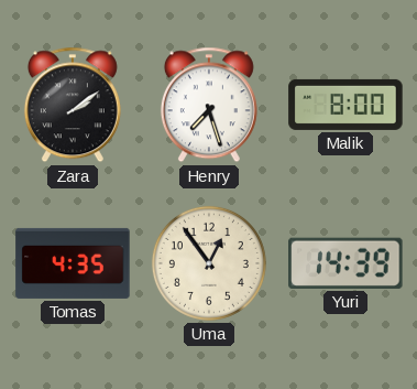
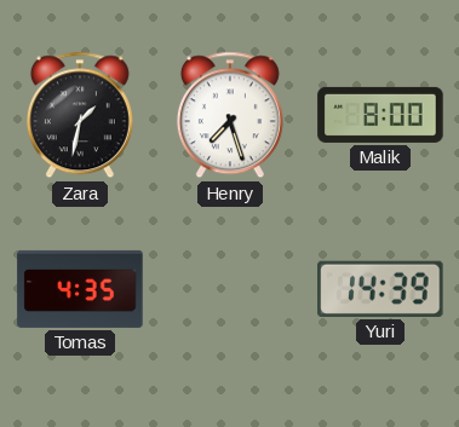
Zara: 2:09 -> 1:32
Uma: 12:54 -> none
